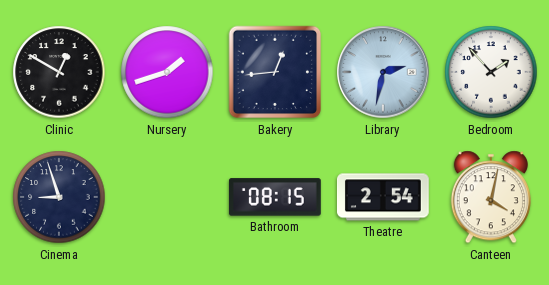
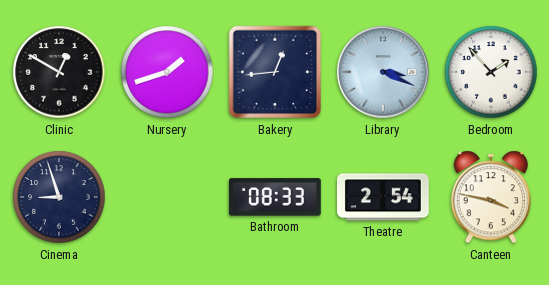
Library: 2:32 -> 3:19
Bathroom: 08:15 -> 08:33
Canteen: 4:02 -> 3:47
